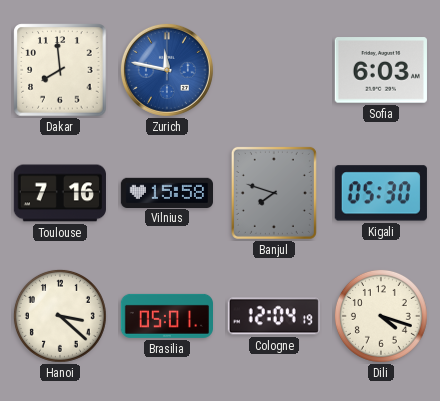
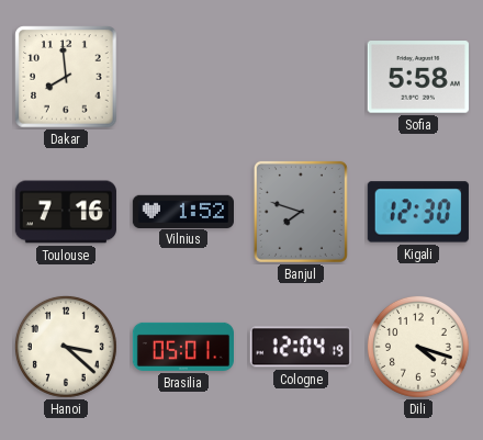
Zurich: 11:47 -> none
Sofia: 6:03 -> 5:58
Vilnius: 15:58 -> 1:52
Kigali: 05:30 -> 12:30
